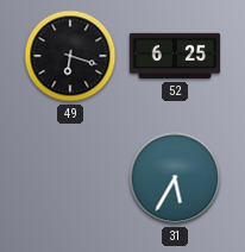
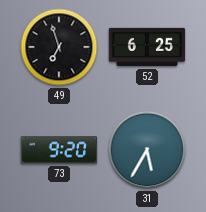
49: 6:18 -> 6:57
73: none -> 9:20
